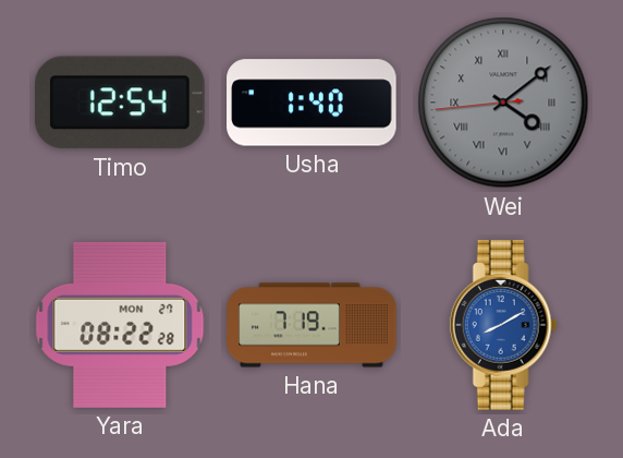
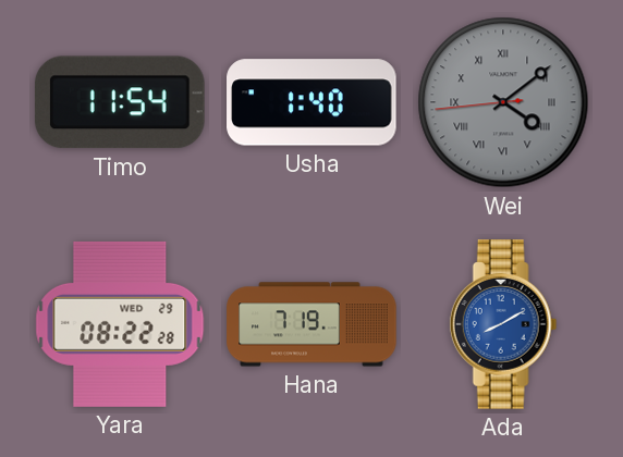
Timo: 12:54 -> 11:54
Yara date: MON 27 -> WED 29
